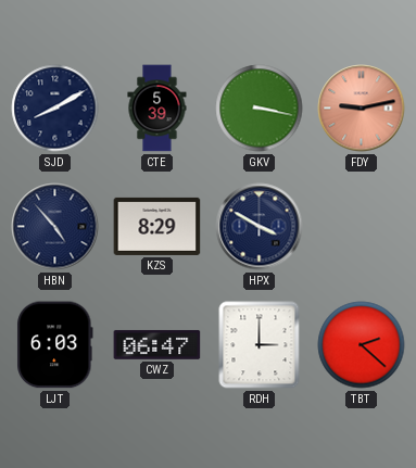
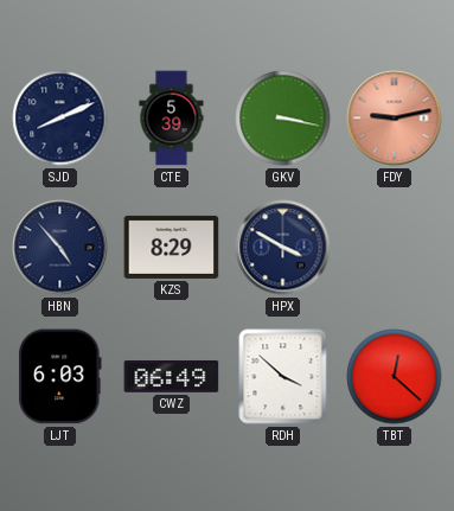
SJD: 8:10 -> 8:11
CWZ: 06:47 -> 06:49
RDH: 3:00 -> 3:52
TBT: 2:22 -> 12:22
